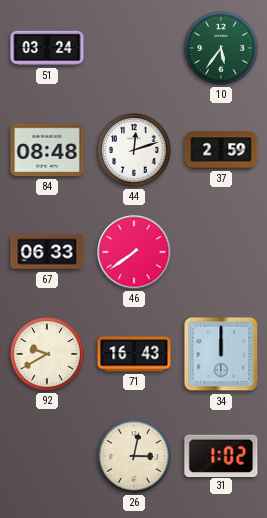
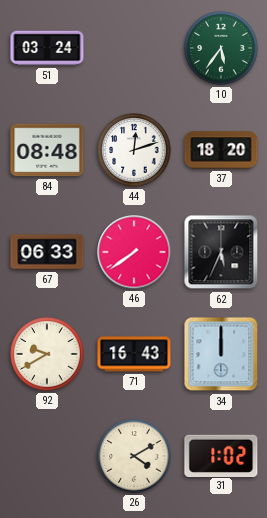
37: 2:59 -> 18:20
62: none -> 5:34
26: 3:02 -> 4:10
